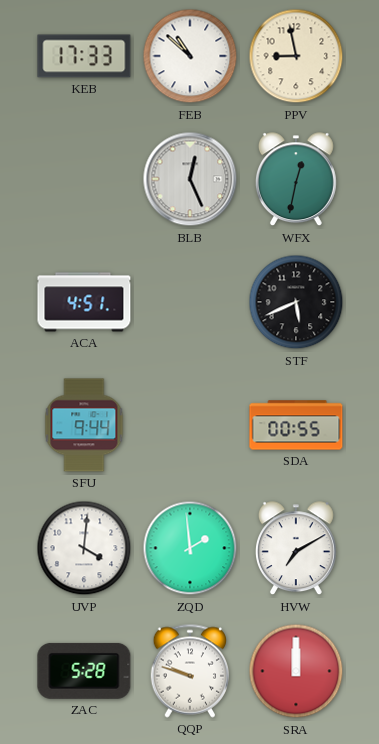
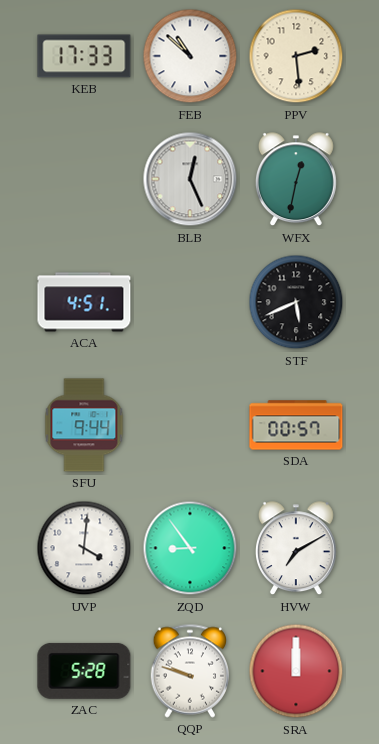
PPV: 8:58 -> 2:29
SDA: 00:55 -> 00:57
ZQD: 1:59 -> 8:54
